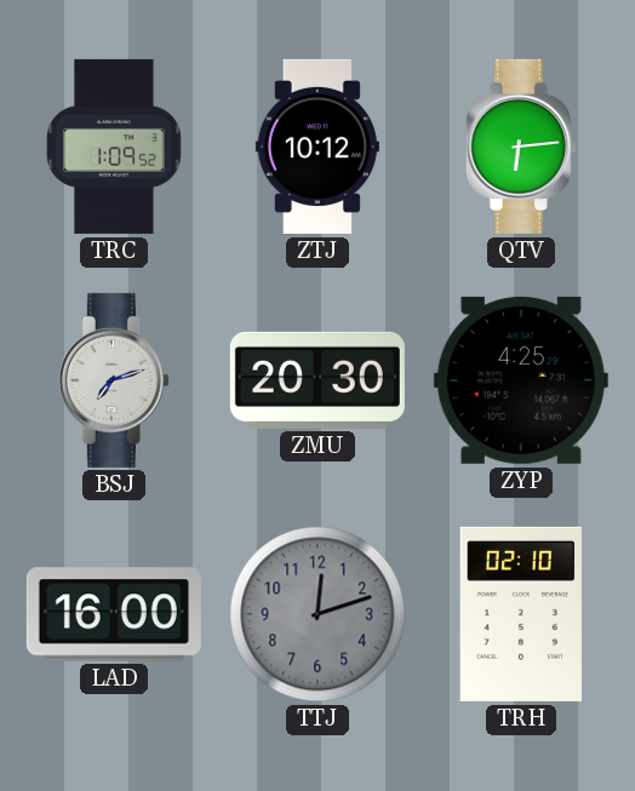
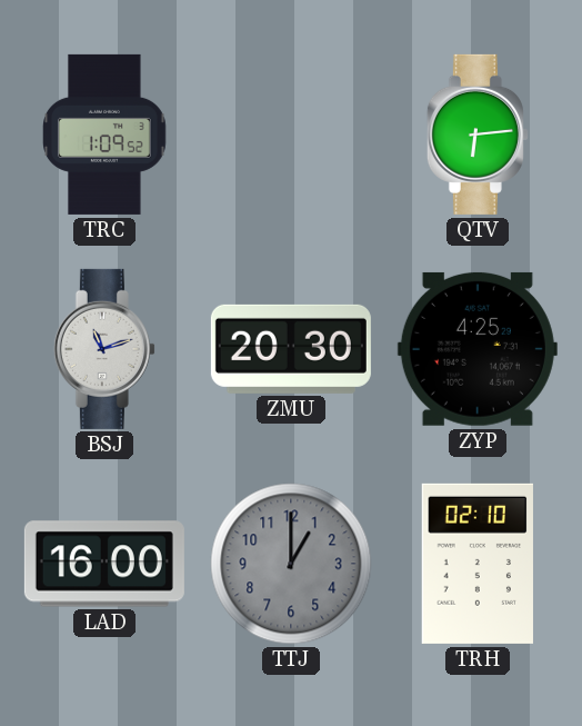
ZTJ: 10:12 -> none
BSJ: 7:12 -> 11:12
TTJ: 12:12 -> 1:00
